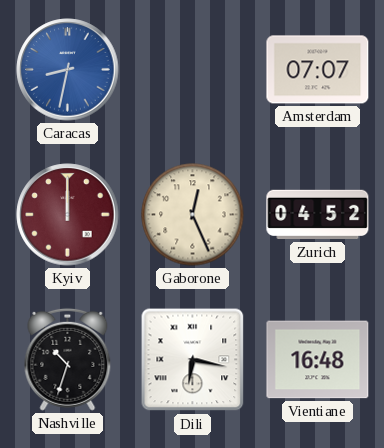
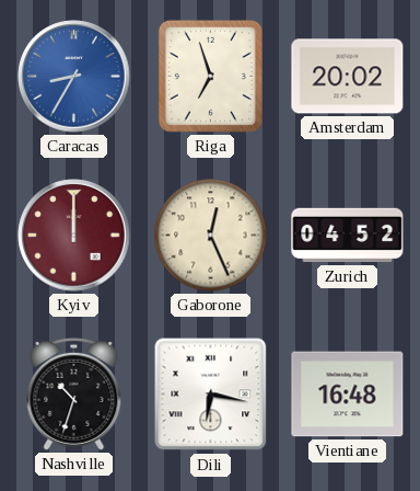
Caracas: 8:32 -> 8:35
Riga: none -> 6:57
Amsterdam: 07:07 -> 20:02
